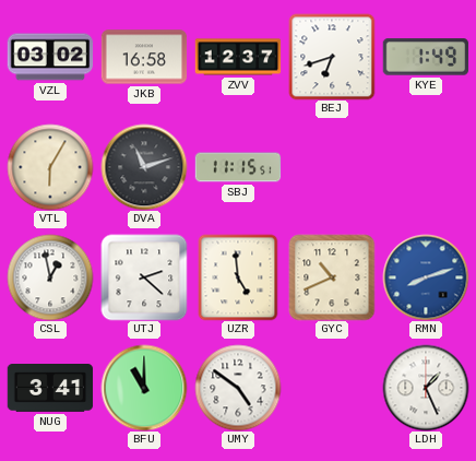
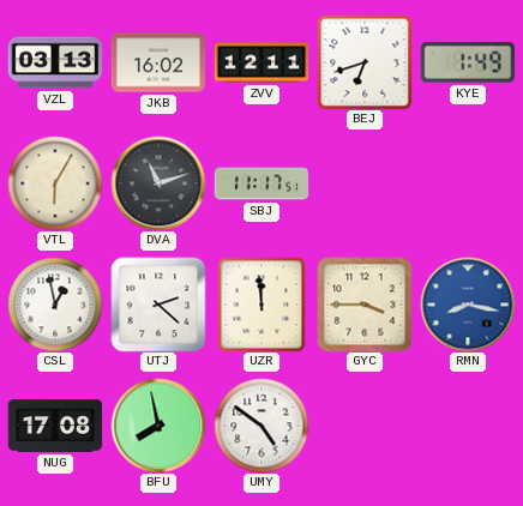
VZL: 03:02 -> 03:13
JKB: 16:58 -> 16:02
ZVV: 12:37 -> 12:11
SBJ: 11:15 -> 11:17
UZR: 4:59 -> 11:59
GYC: 10:41 -> 3:45
RMN: 8:12 -> 8:17
NUG: 3:41 -> 17:08
BFU: 11:00 -> 7:58
LDH: 1:26 -> none
